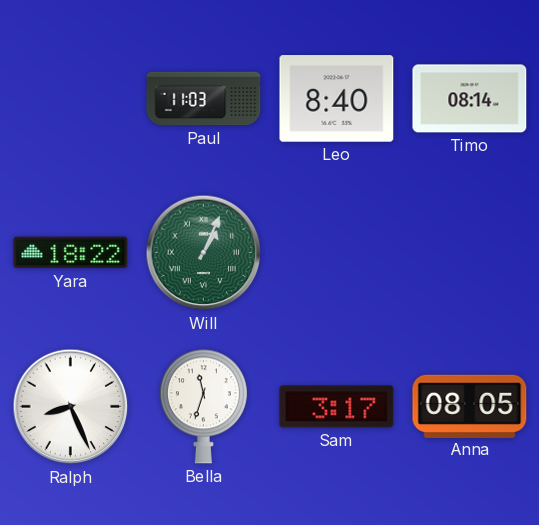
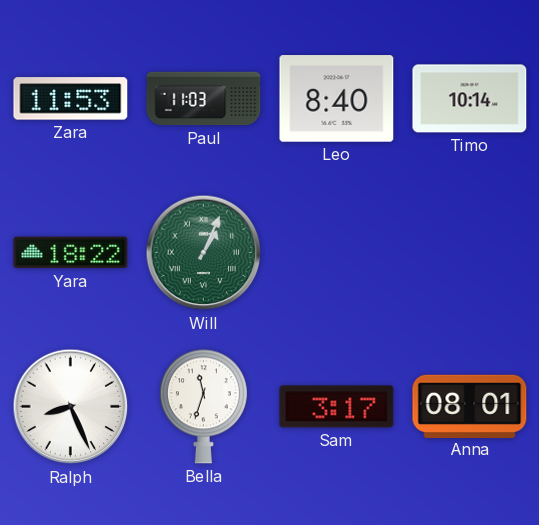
Zara: none -> 11:53
Timo: 08:14 -> 10:14
Anna: 08:05 -> 08:01
